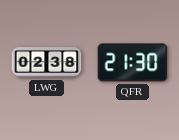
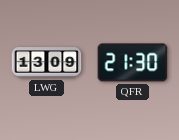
LWG: 02:38 -> 13:09
